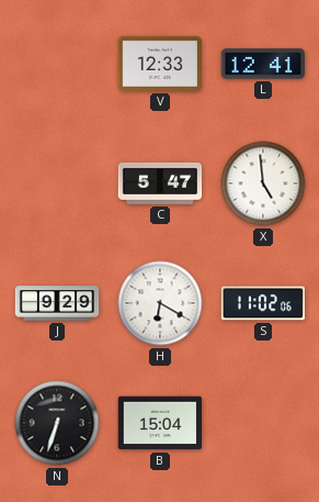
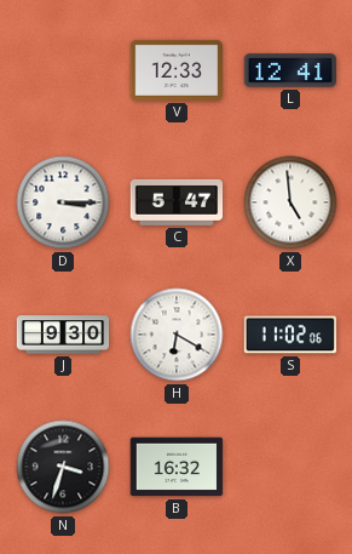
D: none -> 3:15
J: 9:29 -> 9:30
N: 6:33 -> 3:33
B: 15:04 -> 16:32
